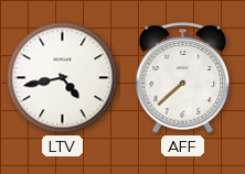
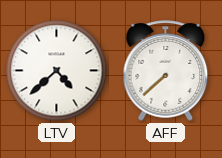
LTV: 4:43 -> 4:38
